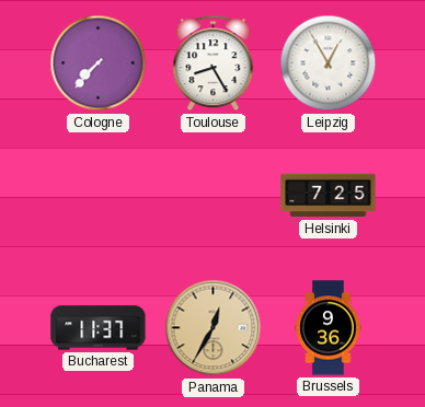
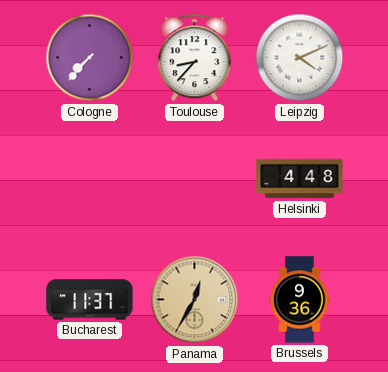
Toulouse: 8:25 -> 8:37
Leipzig: 12:55 -> 4:11
Helsinki: 7:25 -> 4:48
